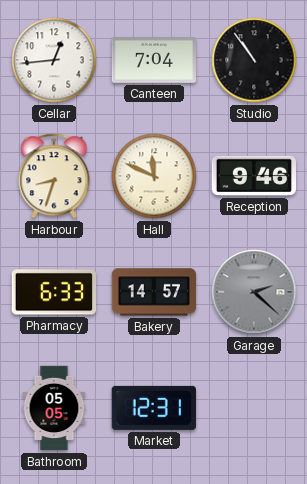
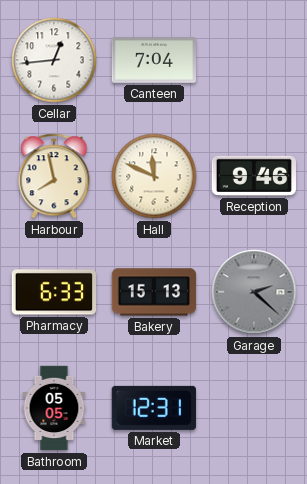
Studio: 10:54 -> none
Harbour: 8:33 -> 7:58
Bakery: 14:57 -> 15:13
